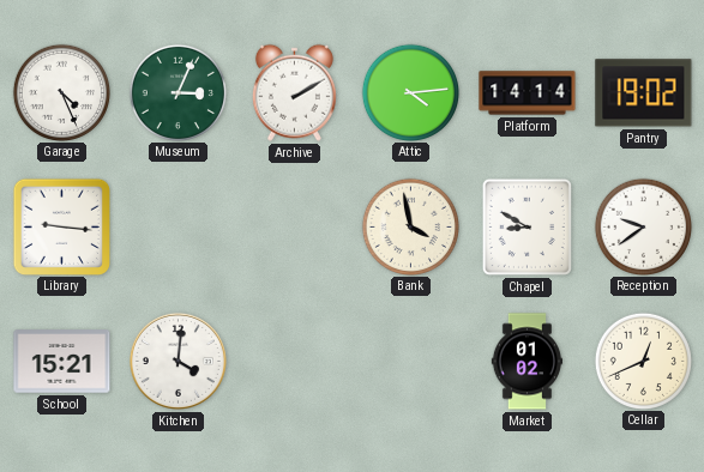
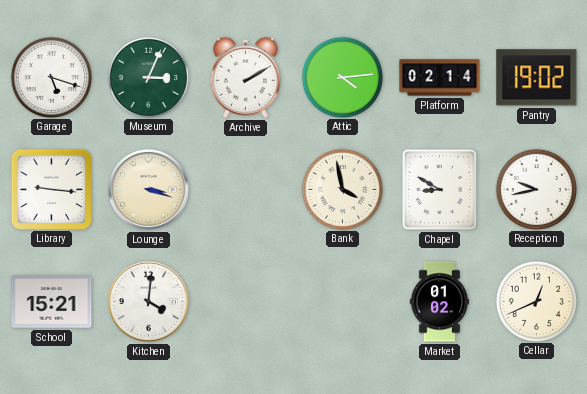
Garage: 4:26 -> 5:18
Platform: 14:14 -> 02:14
Lounge: none -> 3:18
Reception: 9:39 -> 9:43
